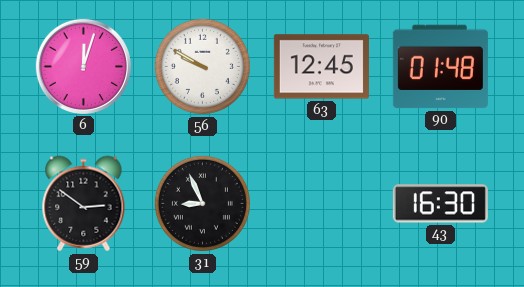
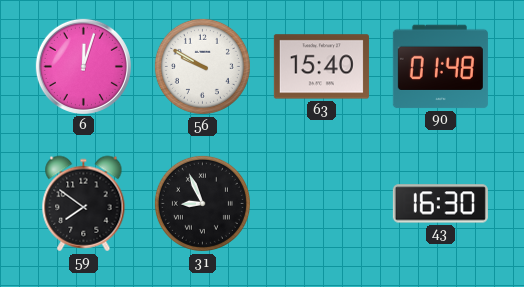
63: 12:45 -> 15:40
59: 2:51 -> 7:51
